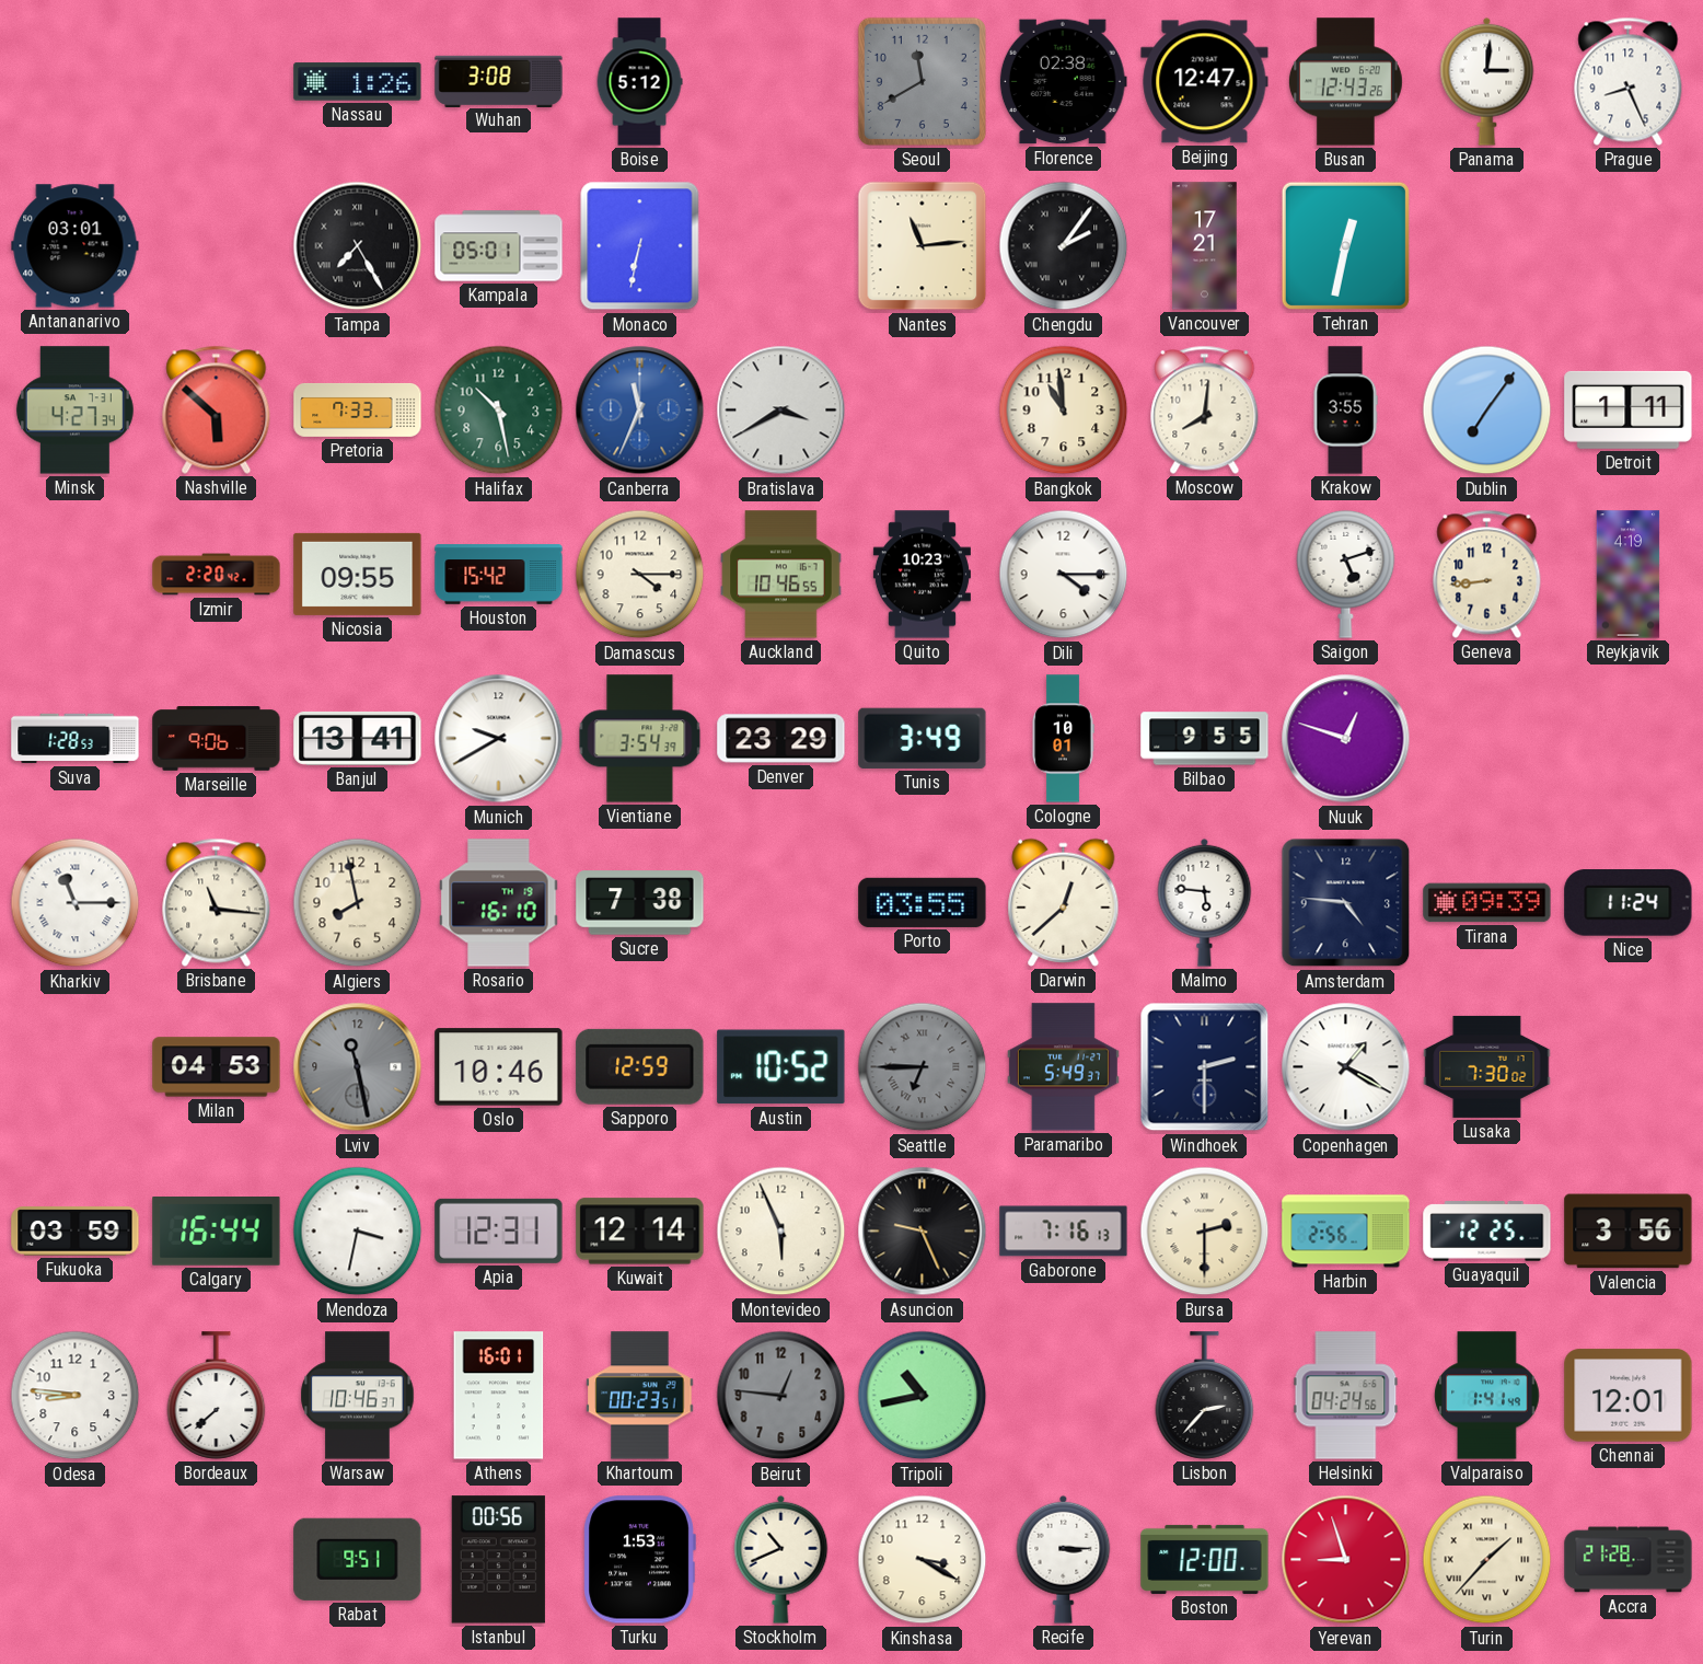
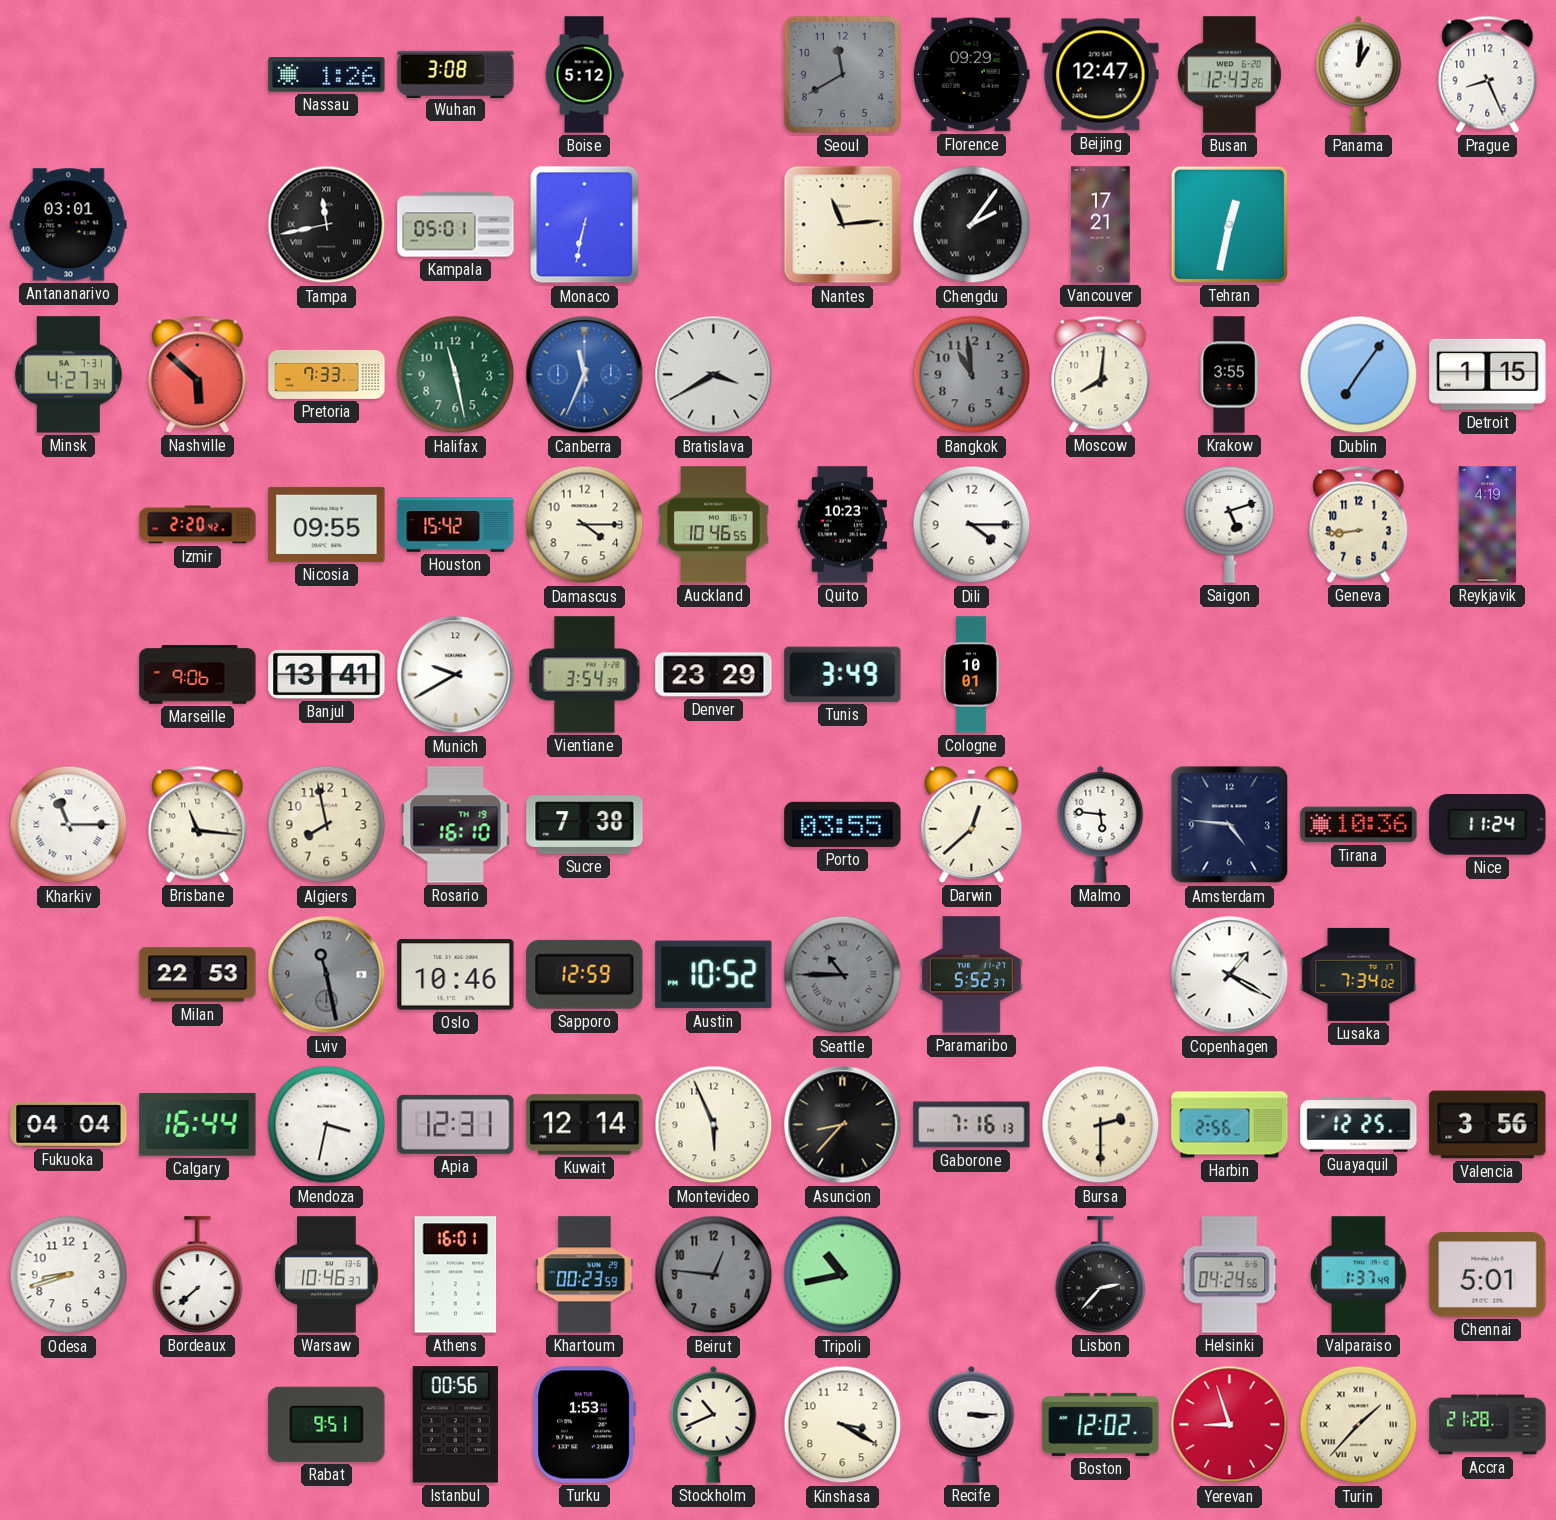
Florence: 02:38 -> 09:29
Panama: 3:01 -> 1:01
Tampa: 7:25 -> 11:43
Halifax: 10:28 -> 11:28
Bangkok dial: cream -> grey
Detroit: 1:11 -> 1:15
Suva: 1:28 -> none
Bilbao: 9:55 -> none
Nuuk: 12:48 -> none
Tirana: 09:39 -> 10:36
Milan: 04:53 -> 22:53
Seattle: 6:45 -> 10:45
Paramaribo: 5:49 -> 5:52
Windhoek: 2:30 -> none
Lusaka: 7:30 -> 7:34
Fukuoka: 03:59 -> 04:04
Asuncion: 9:26 -> 8:37
Odesa: 8:46 -> 8:42
Khartoum: 00:23:51 -> 00:23:59
Valparaiso: 1:41 -> 1:37
Chennai: 12:01 -> 5:01
Boston: 12:00 -> 12:02
